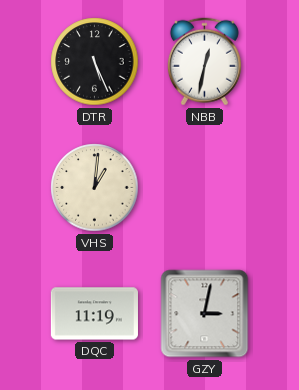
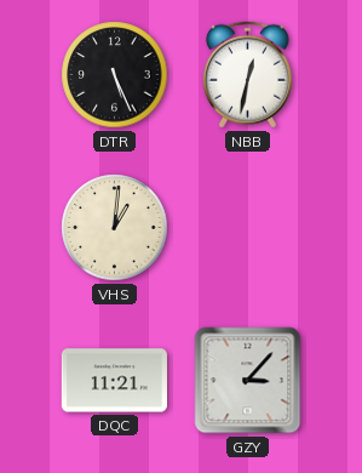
DQC: 11:19 -> 11:21
GZY: 3:02 -> 3:07
